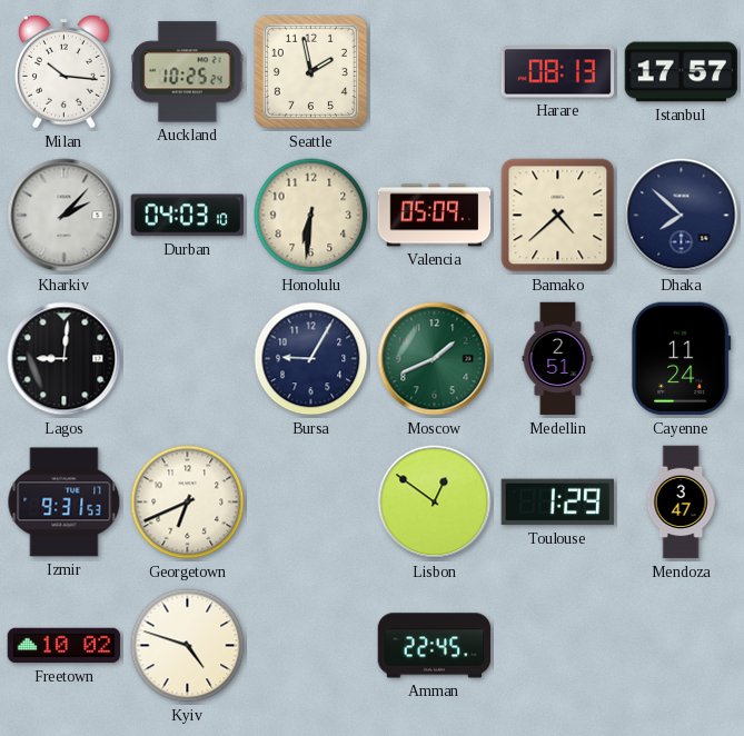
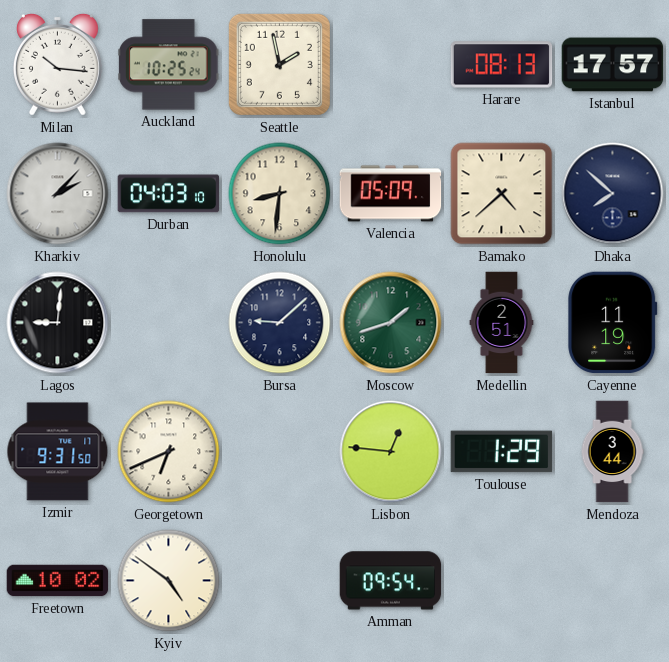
Honolulu: 6:31 -> 8:31
Bursa: 9:05 -> 9:08
Moscow: 1:41 -> 1:42
Cayenne: 11:24 -> 11:19
Izmir: 9:31:53 -> 9:31:50
Lisbon: 12:51 -> 12:46
Mendoza: 3:47 -> 3:44
Kyiv: 4:48 -> 4:51
Amman: 22:45 -> 09:54
